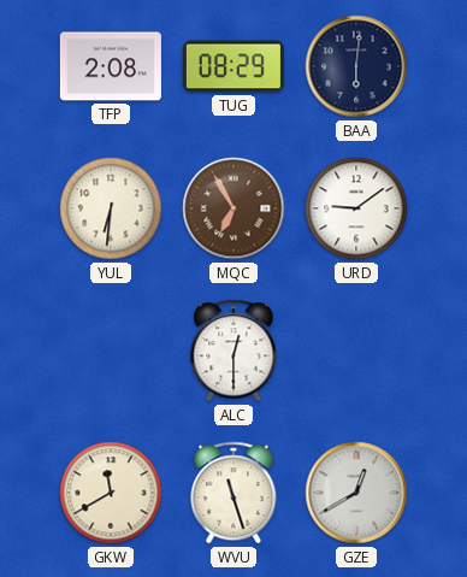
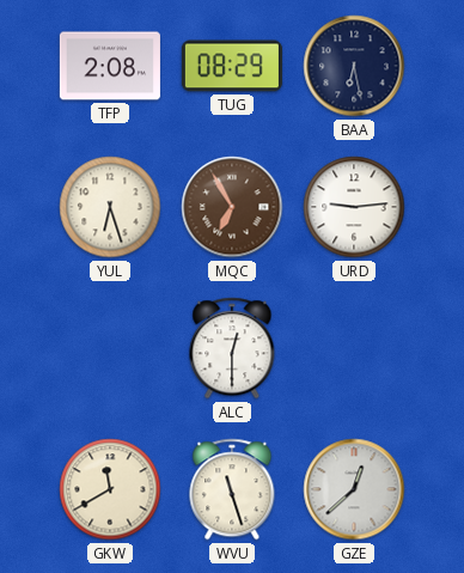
BAA: 6:01 -> 6:28
YUL: 6:31 -> 6:27
URD: 9:09 -> 9:14
GZE: 12:40 -> 12:38
